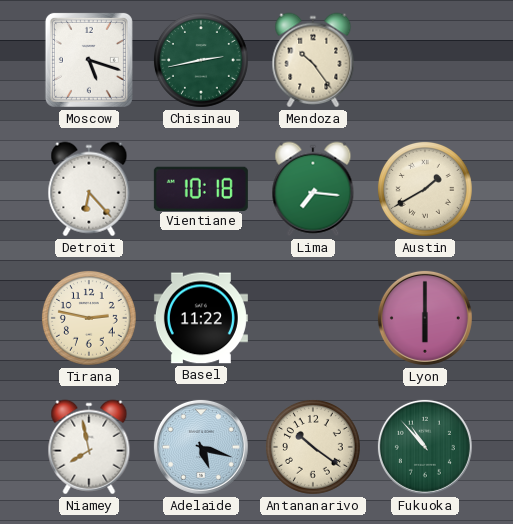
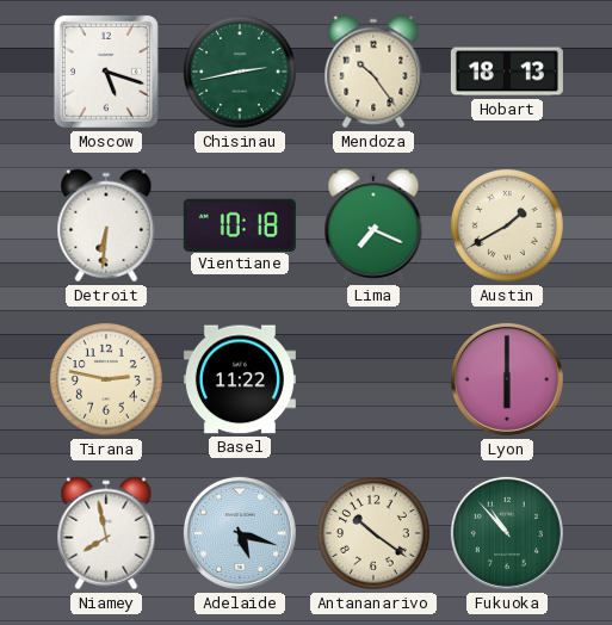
Hobart: none -> 18:13
Detroit: 6:23 -> 6:31
Lima: 7:16 -> 7:19
